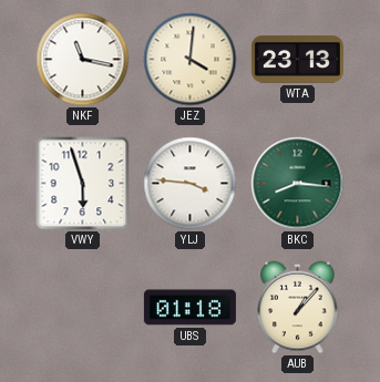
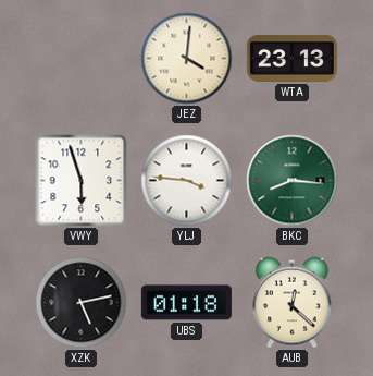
NKF: 11:17 -> none
XZK: none -> 5:13
AUB: 1:07 -> 12:22
